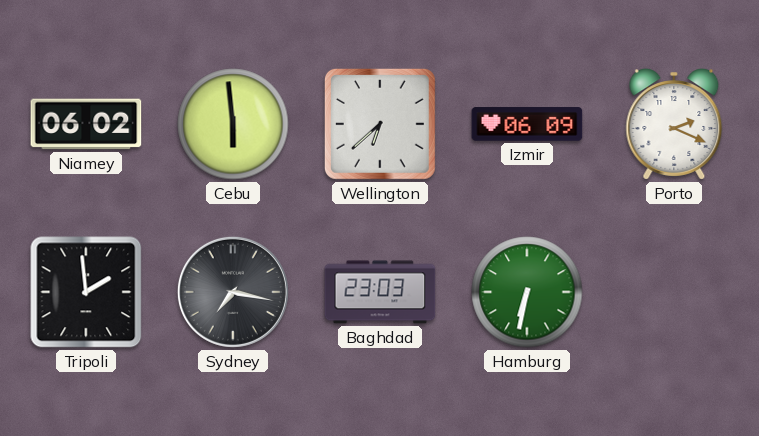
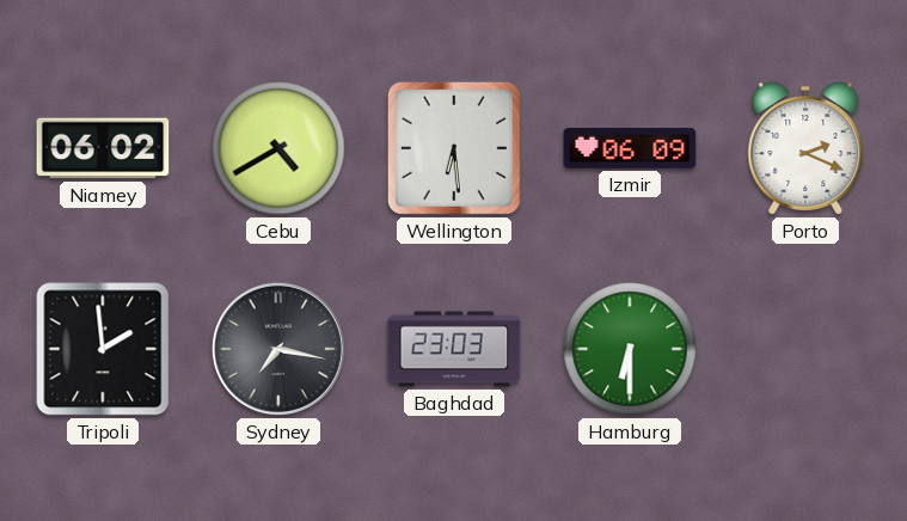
Cebu: 5:59 -> 4:40
Wellington: 6:38 -> 6:29
Hamburg: 6:32 -> 6:30
